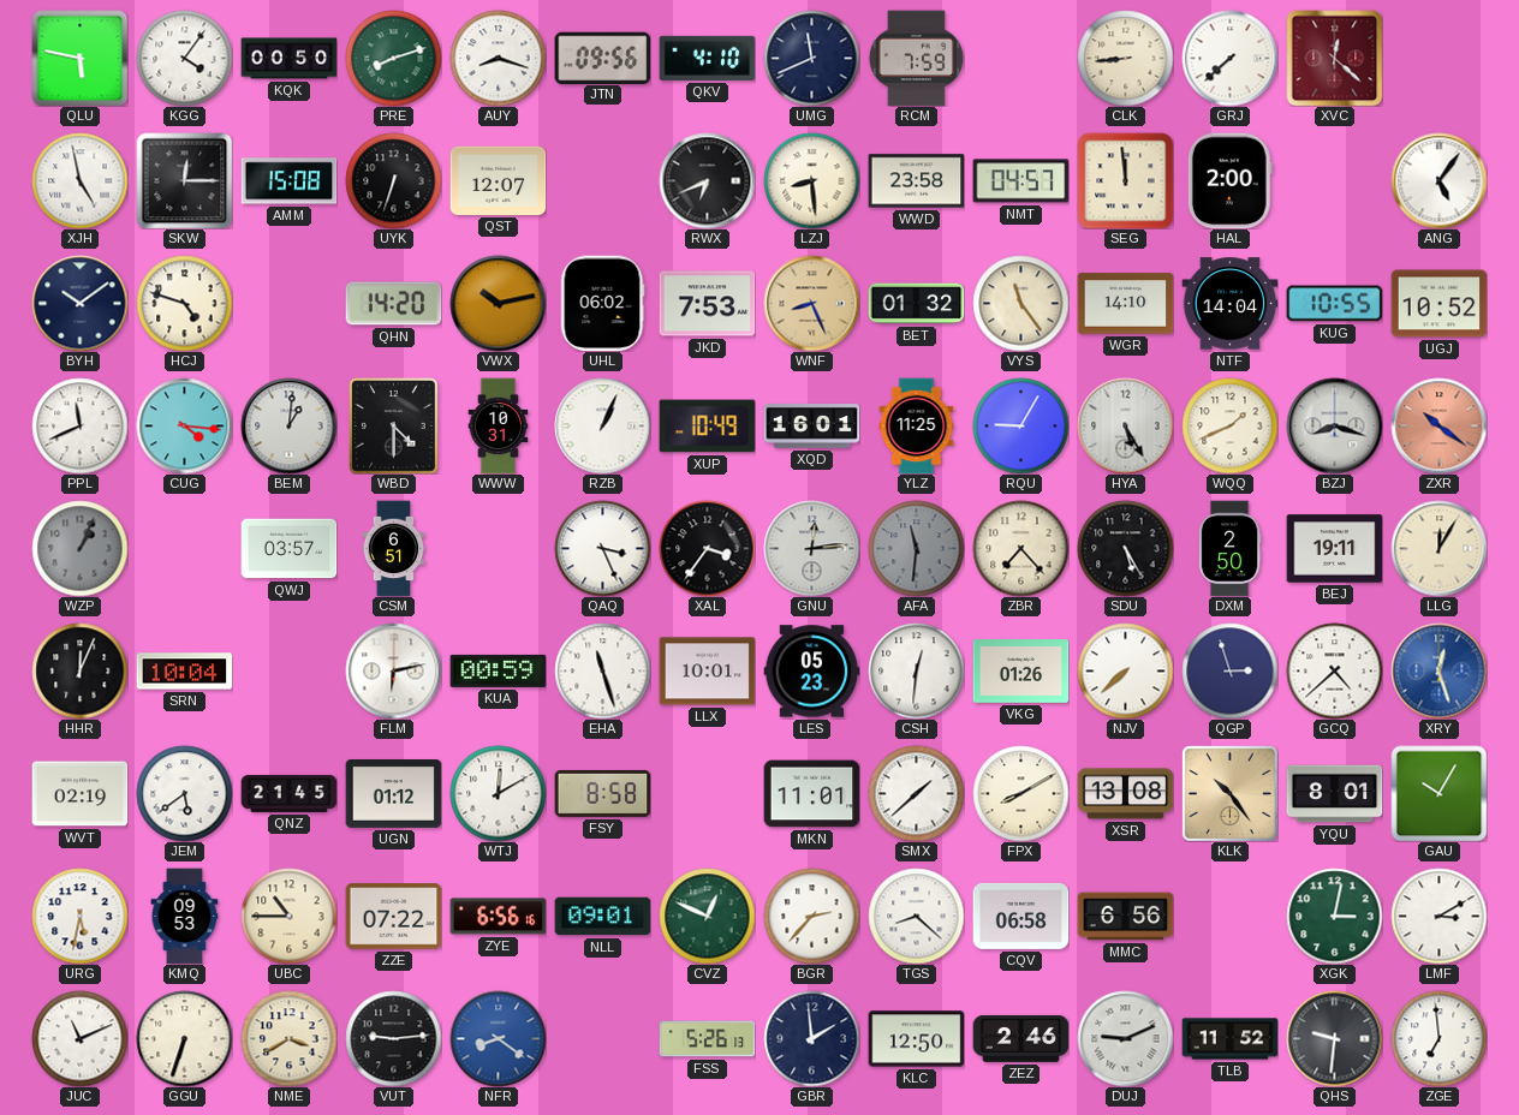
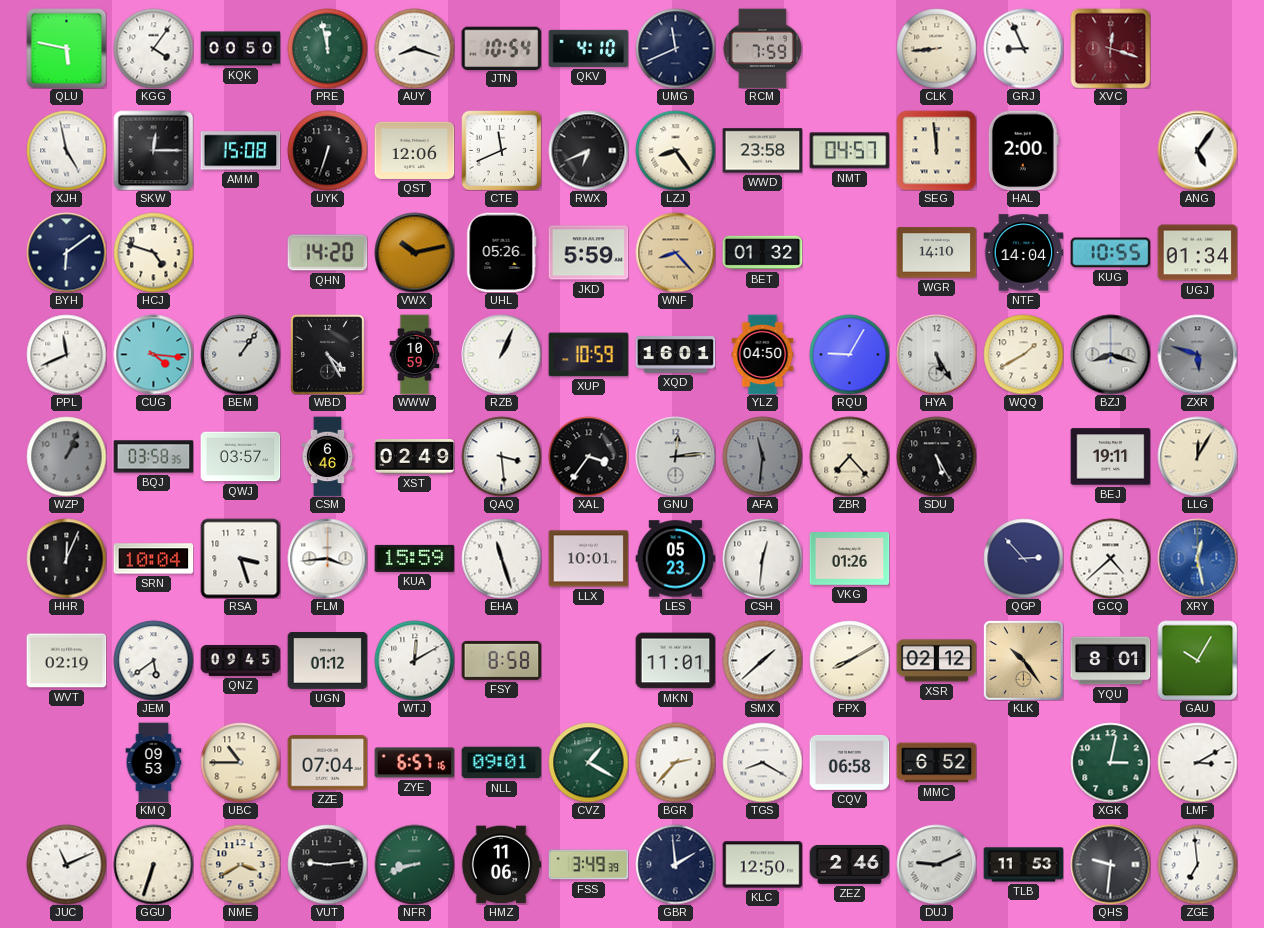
PRE: 8:12 -> 11:58
JTN: 09:56 -> 10:54
GRJ: 7:38 -> 8:56
XVC: 12:22 -> 12:18
QST: 12:07 -> 12:06
CTE: none -> 11:41
LZJ: 8:29 -> 8:24
BYH: 10:09 -> 6:09
UHL: 06:02 -> 05:26
JKD: 7:53 -> 5:59
WNF: 8:26 -> 8:23
VYS: 11:24 -> none
UGJ: 10:52 -> 01:34
BEM: 1:01 -> 1:06
WBD: 4:30 -> 4:25
WWW: 10:31 -> 10:59
XUP: 10:49 -> 10:59
YLZ: 11:25 -> 04:50
WQQ: 1:41 -> 1:40
ZXR: 10:21 -> 5:48
ZXR dial: salmon -> grey
BQJ: none -> 03:58
CSM: 6:51 -> 6:46
XST: none -> 02:49
QAQ: 3:26 -> 3:29
DXM: 2:50 -> none
RSA: none -> 3:27
FLM: 6:13 -> 3:44
KUA: 00:59 -> 15:59
NJV: 7:38 -> none
QGP: 2:57 -> 2:53
XRY: 12:27 -> 12:28
QNZ: 21:45 -> 09:45
XSR: 13:08 -> 02:12
URG: 5:32 -> none
ZZE: 07:22 -> 07:04
ZYE: 6:56 -> 6:57
CVZ: 12:49 -> 1:20
TGS: 8:22 -> 8:20
MMC: 6:56 -> 6:52
NFR: 8:21 -> 8:42
NFR dial: blue -> green
HMZ: none -> 11:06
FSS: 5:26 -> 3:49
TLB: 11:52 -> 11:53
